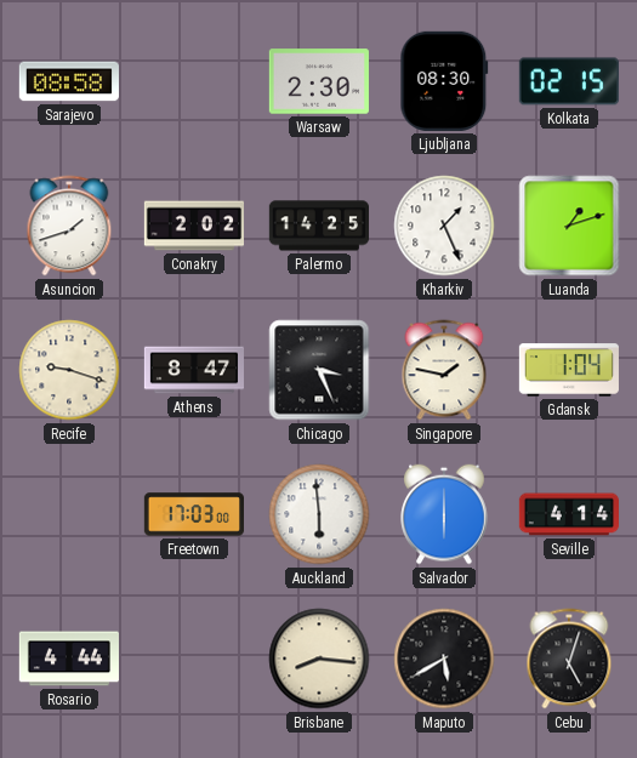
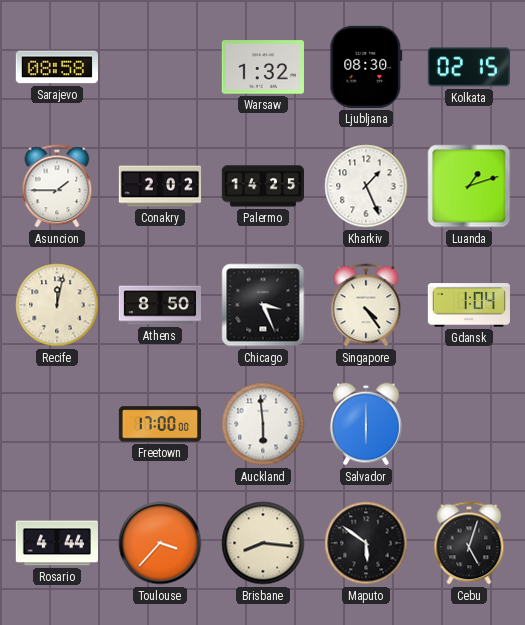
Warsaw: 2:30 -> 1:32
Asuncion: 1:42 -> 1:45
Recife: 9:18 -> 12:02
Athens: 8:47 -> 8:50
Singapore: 1:47 -> 4:24
Freetown: 17:03 -> 17:00
Seville: 4:14 -> none
Toulouse: none -> 3:37
Maputo: 5:40 -> 5:51
